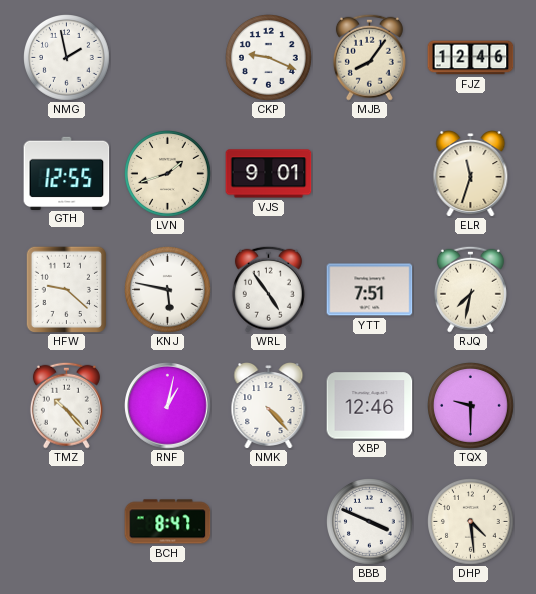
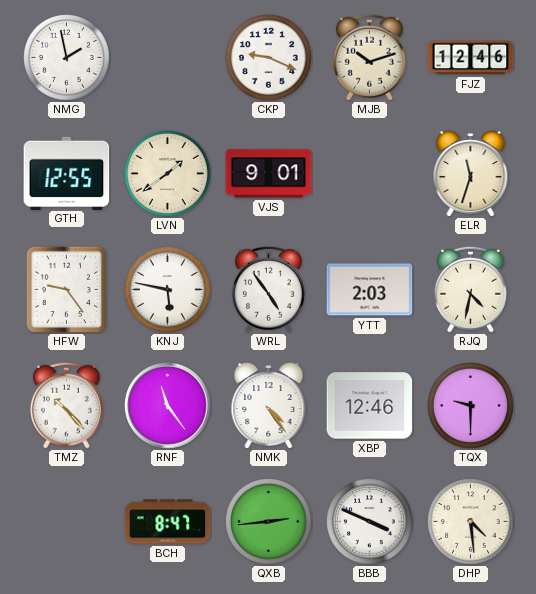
MJB: 8:06 -> 10:12
LVN: 1:42 -> 1:39
HFW: 9:22 -> 9:24
YTT: 7:51 -> 2:03
RJQ: 7:32 -> 4:32
RNF: 1:02 -> 11:24
NMK: 4:23 -> 4:24
QXB: none -> 2:44
